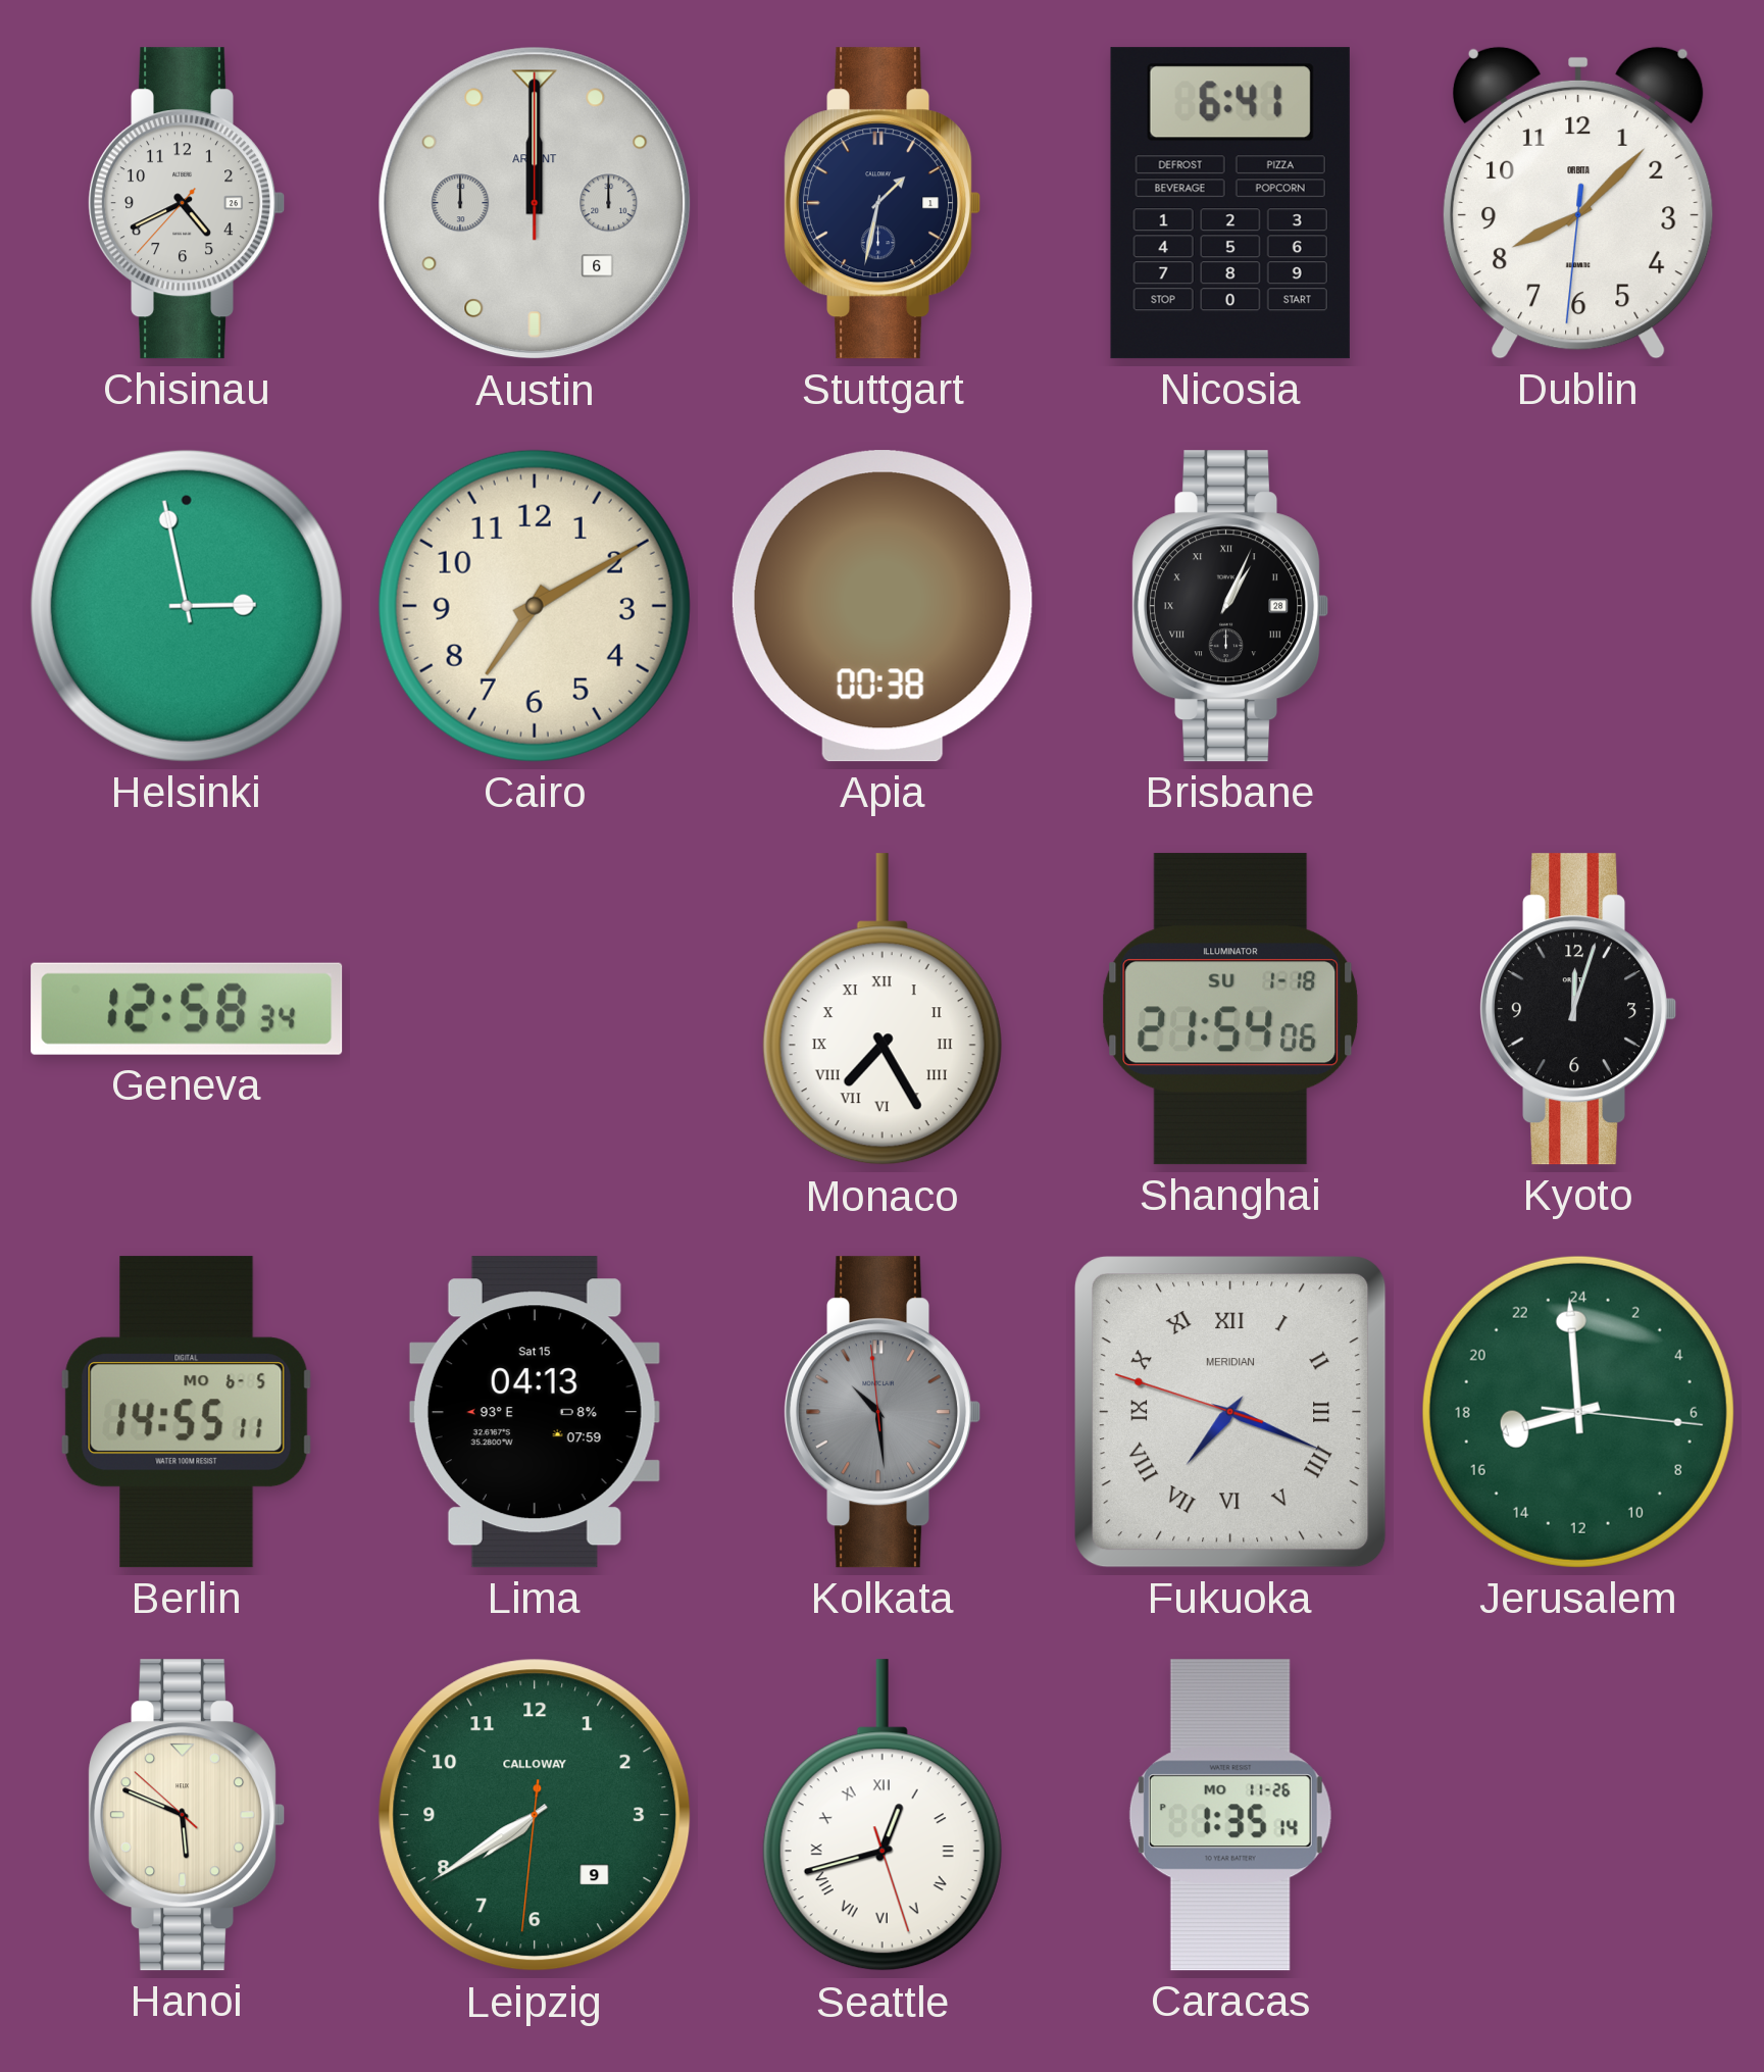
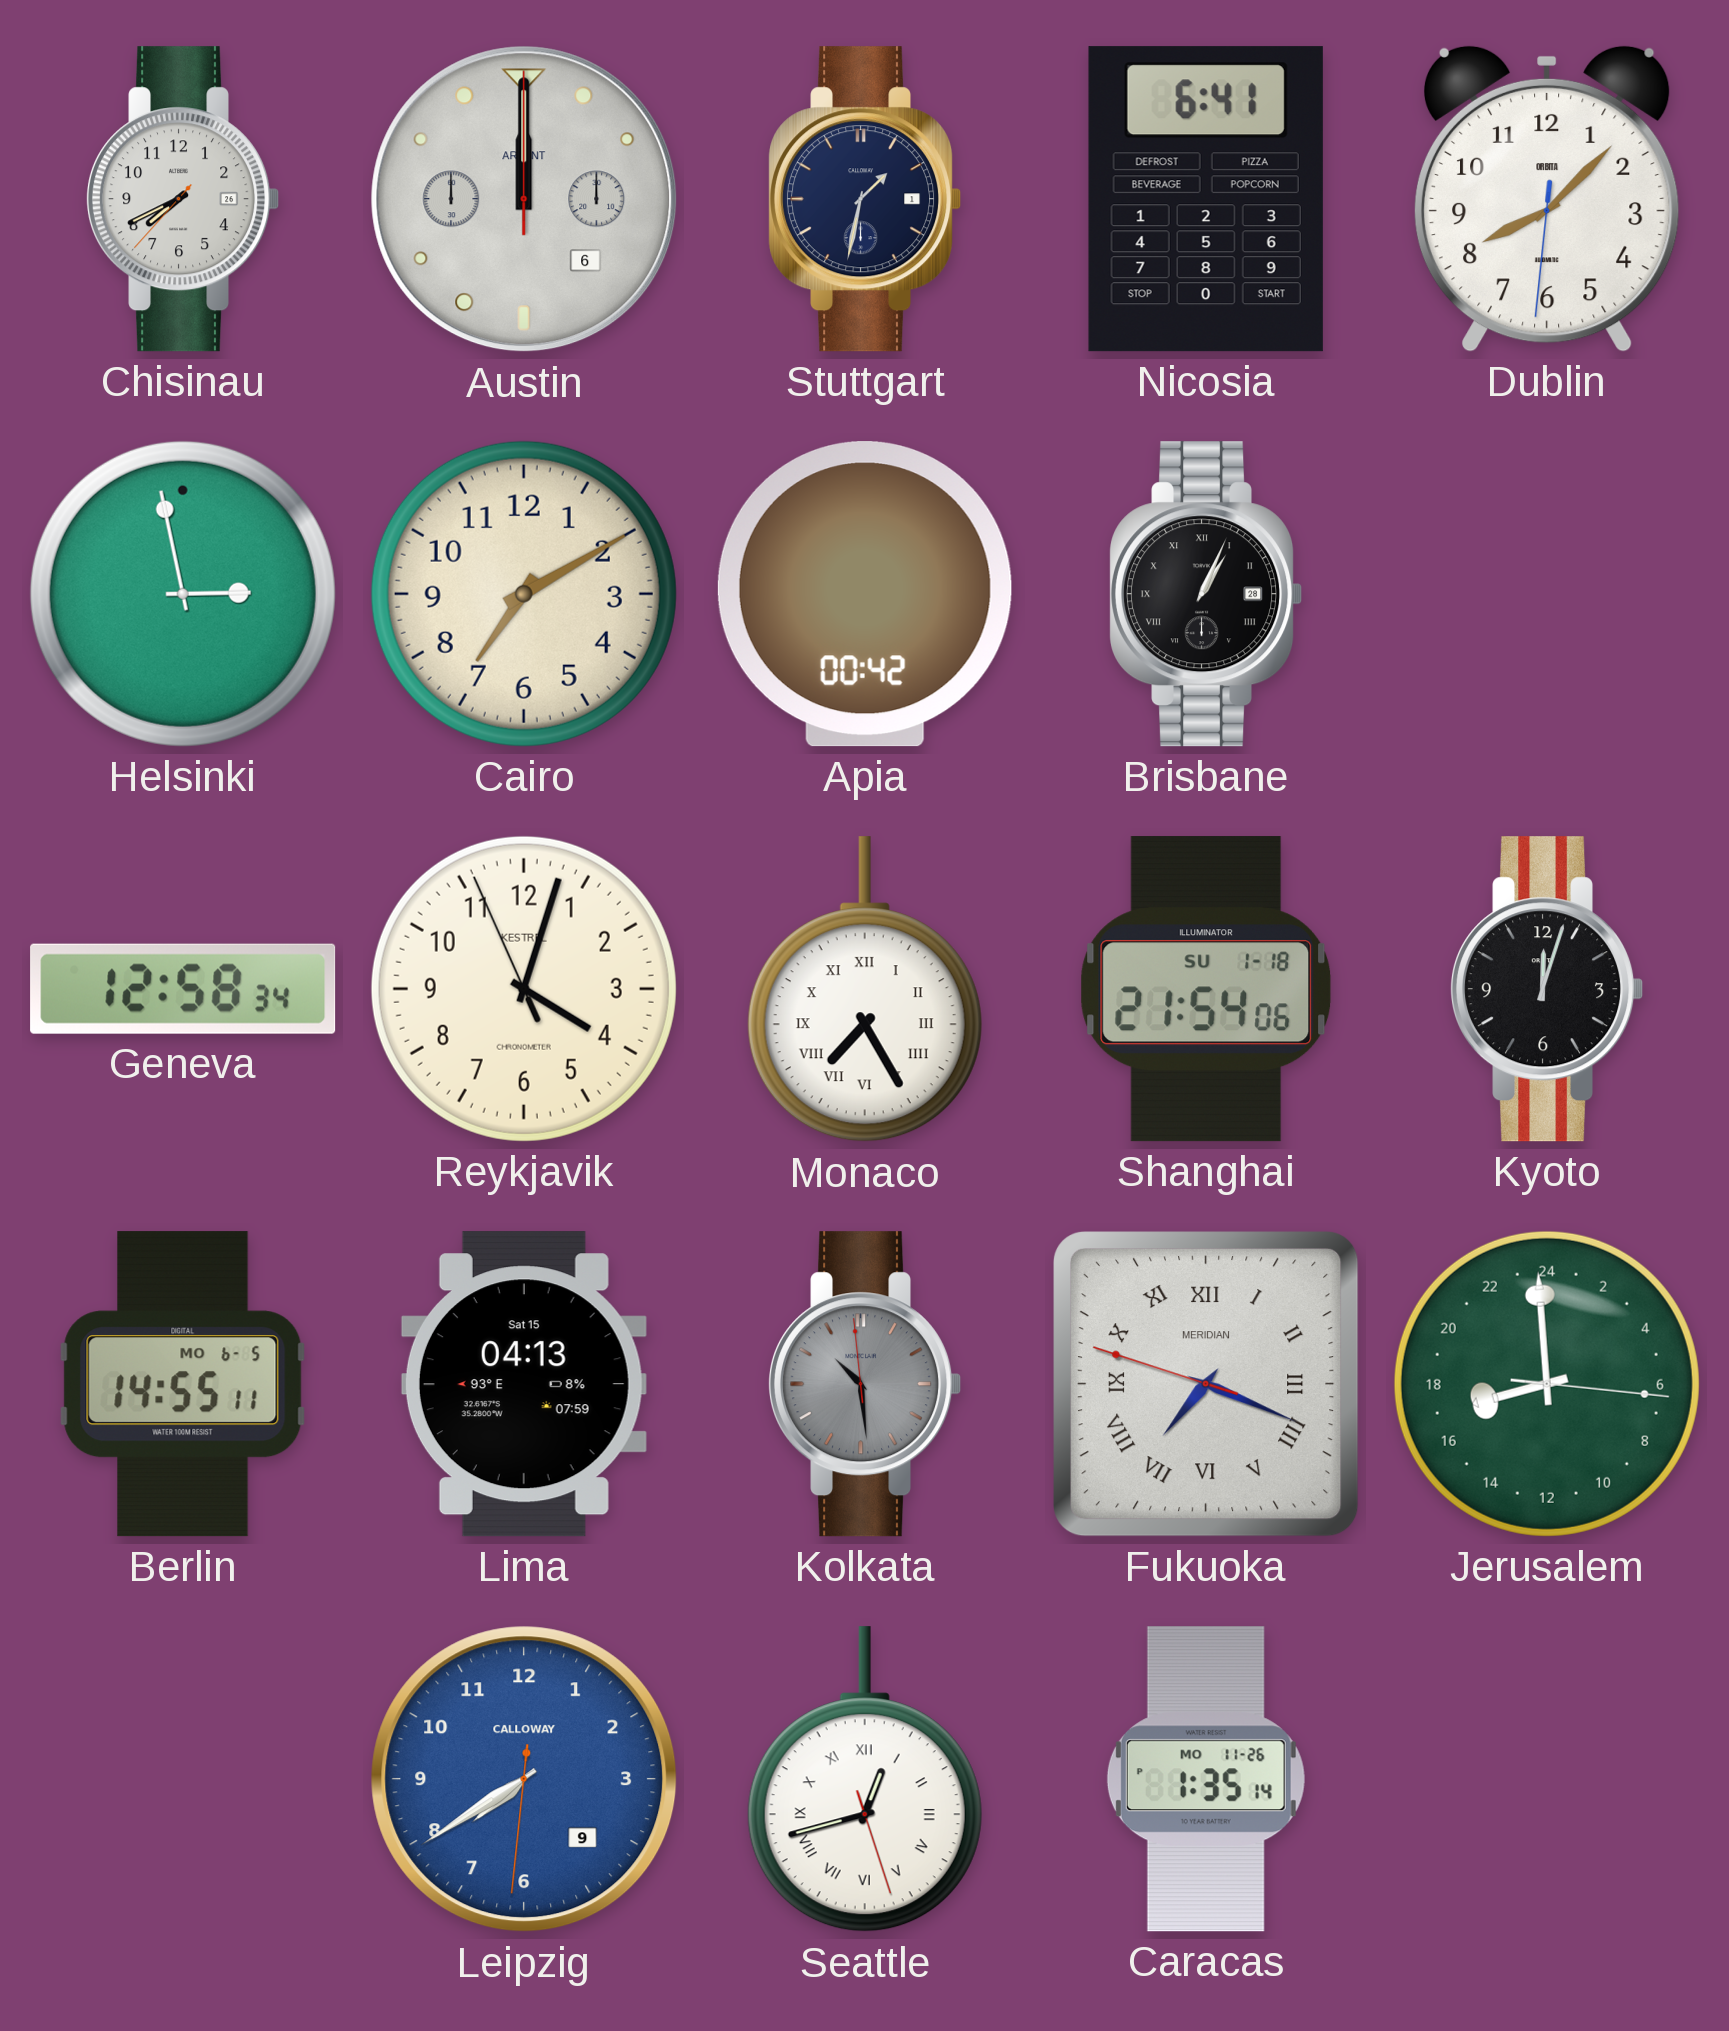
Chisinau: 4:40 -> 7:40
Apia: 00:38 -> 00:42
Reykjavik: none -> 4:02
Hanoi: 5:48 -> none
Leipzig dial: green -> blue
